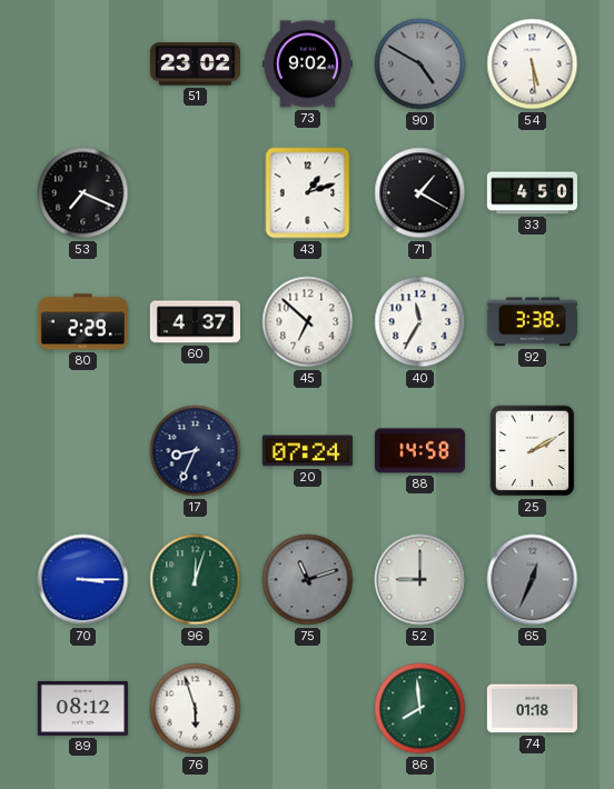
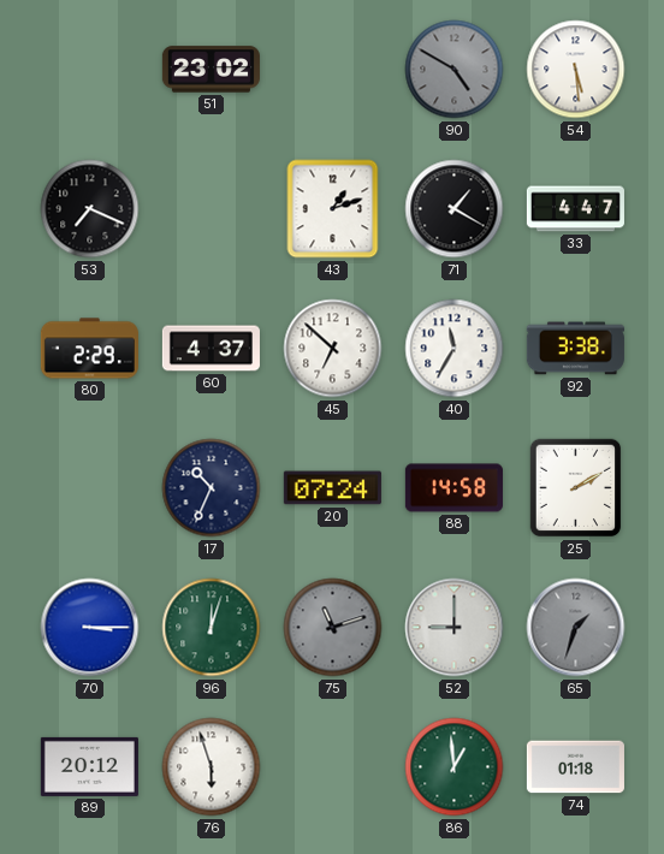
73: 9:02 -> none
33: 4:50 -> 4:47
17: 8:34 -> 10:34
65: 12:34 -> 1:33
89: 08:12 -> 20:12
86: 7:59 -> 12:59
